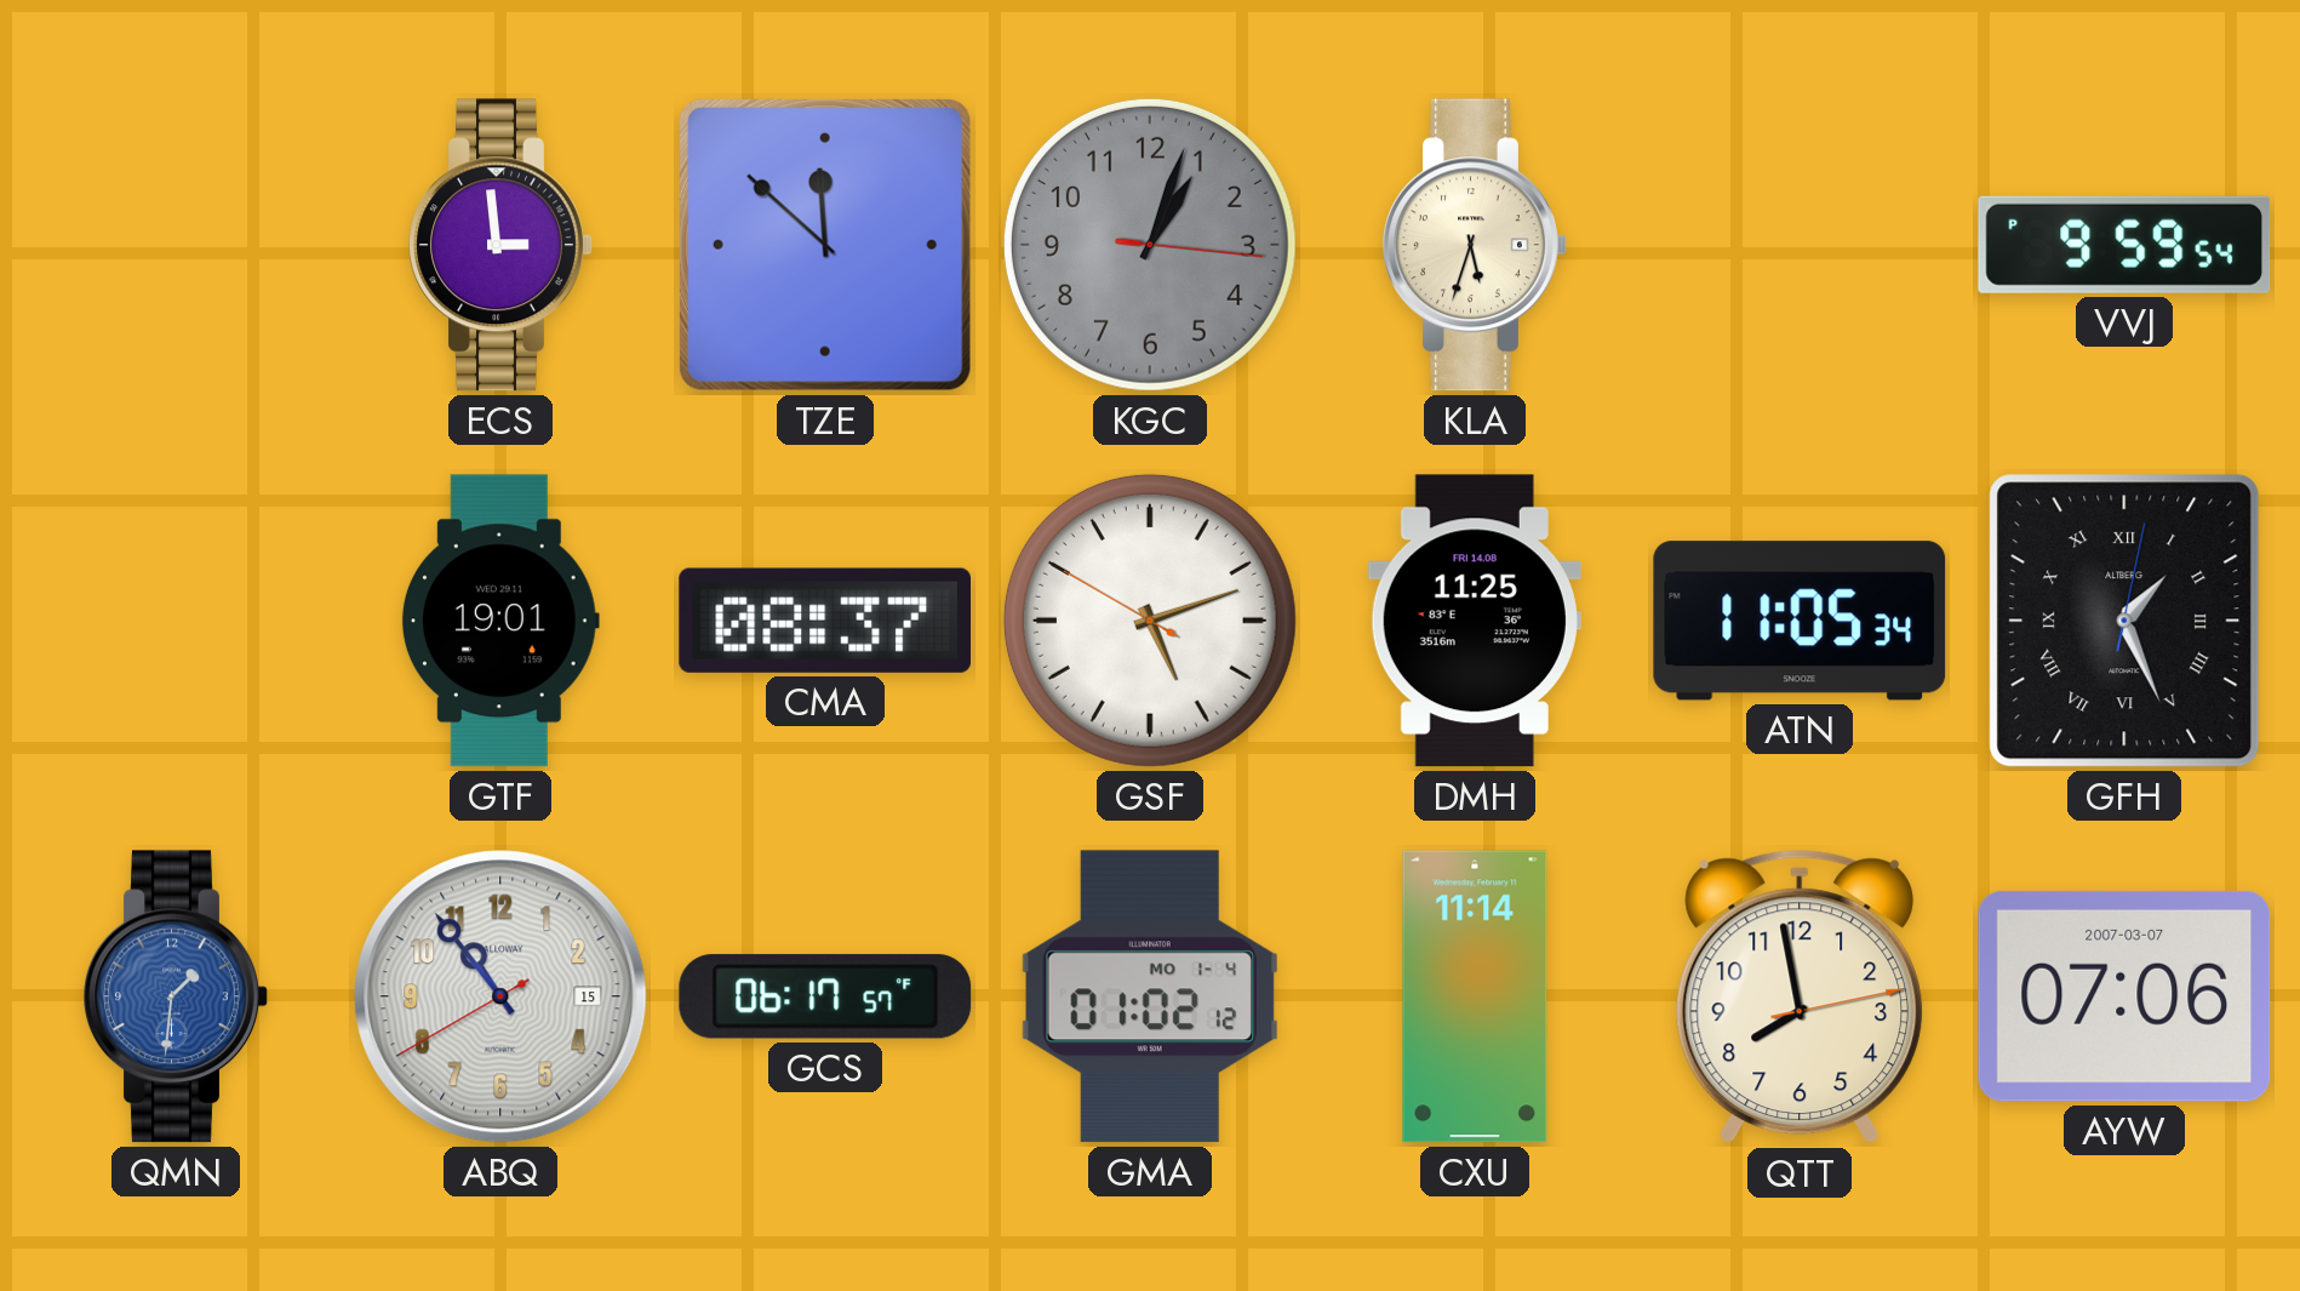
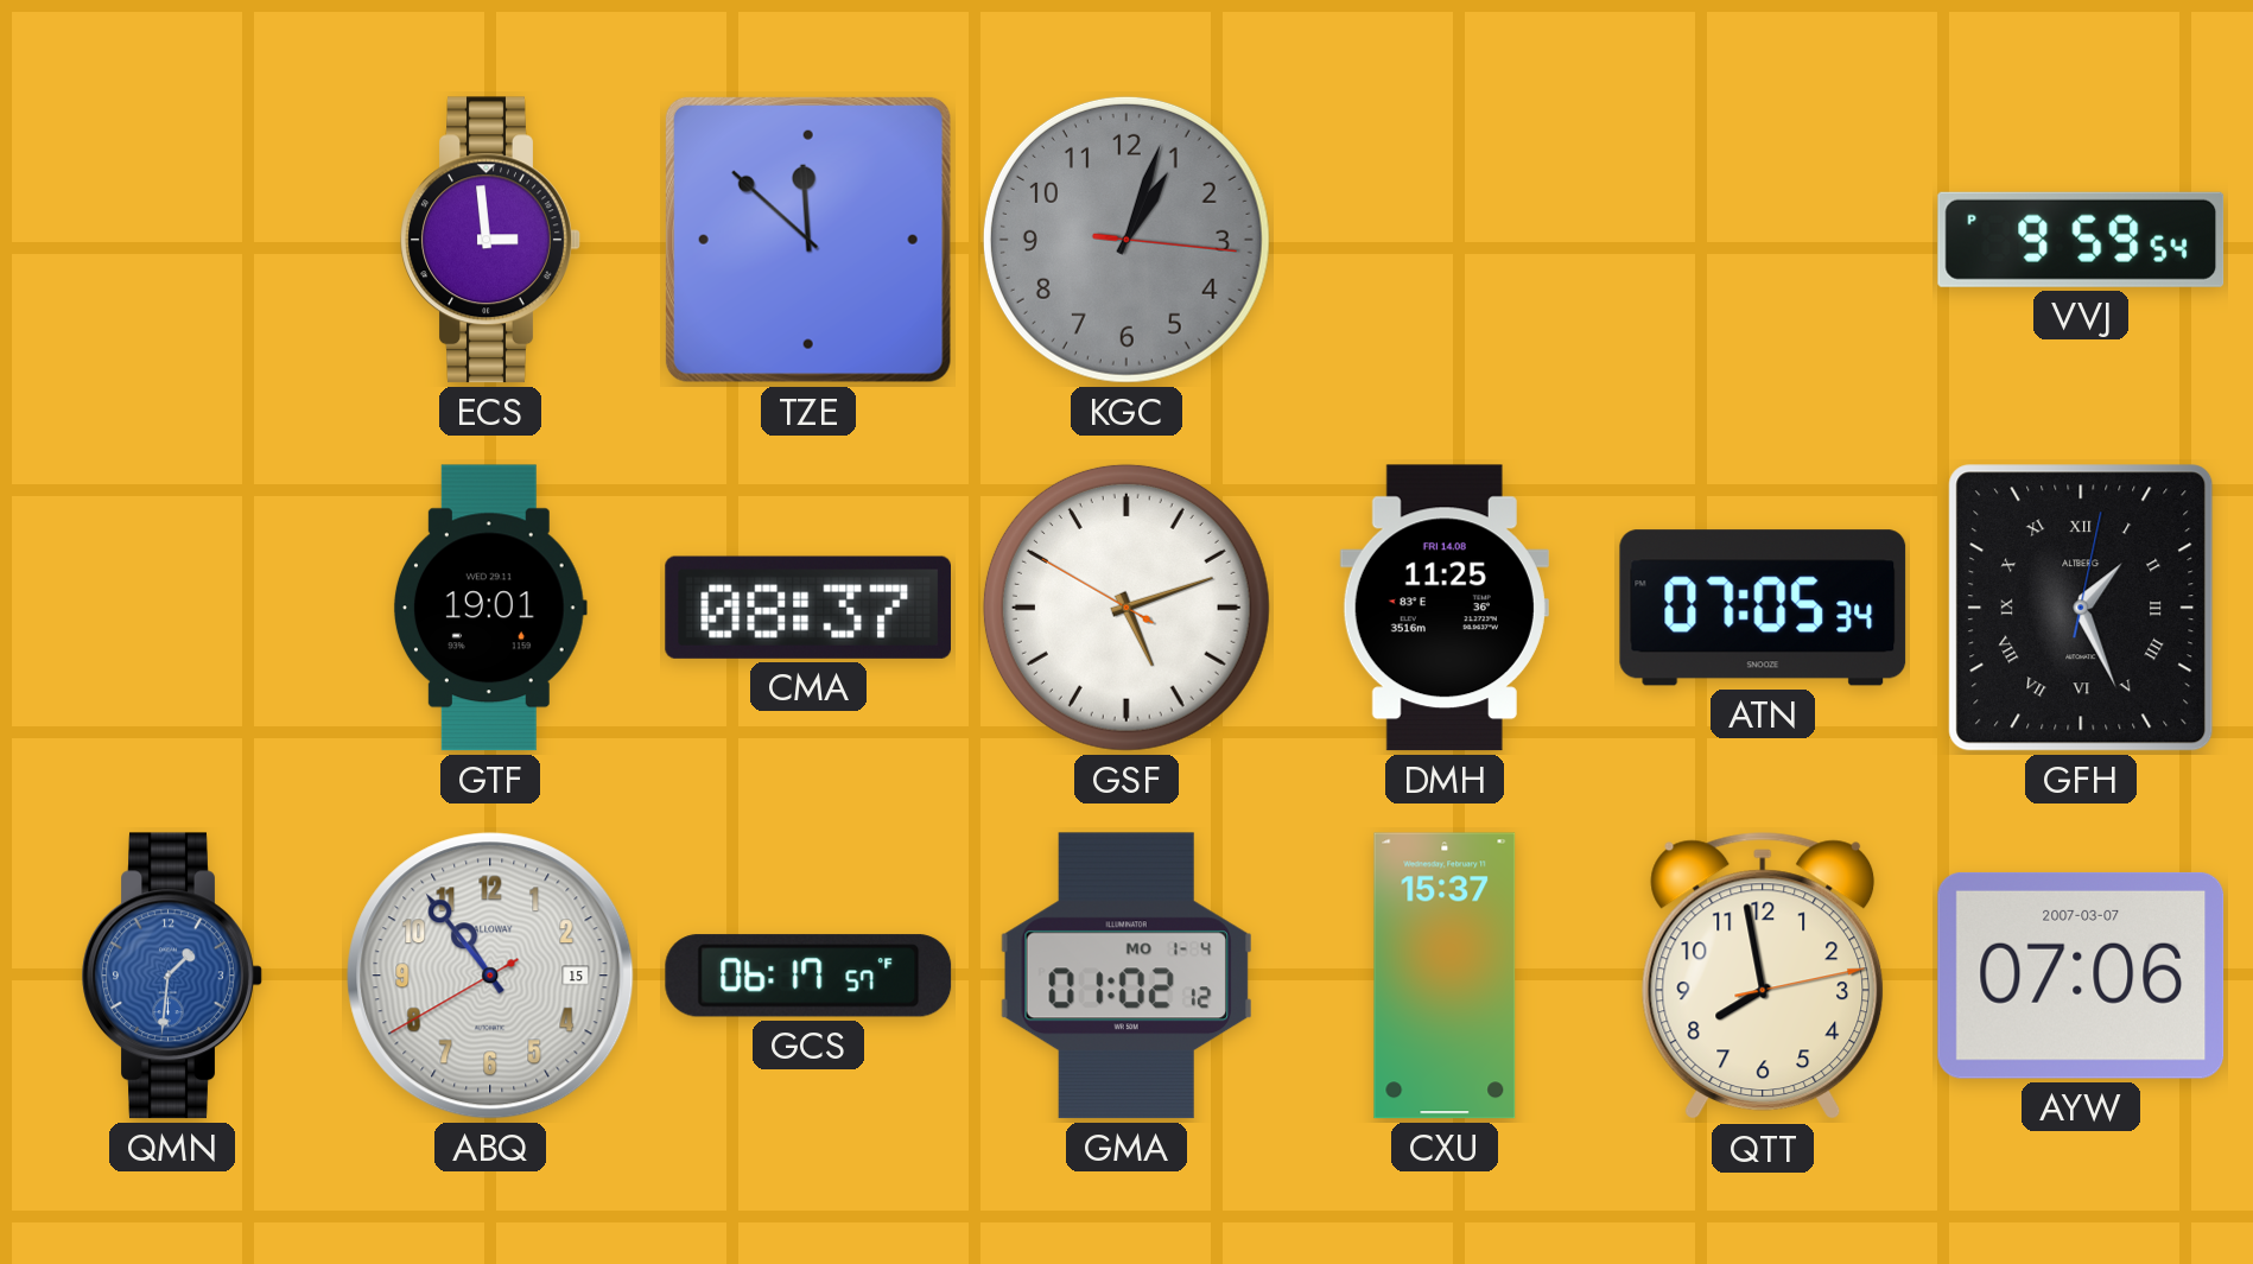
KLA: 5:33 -> none
ATN: 11:05 -> 07:05
CXU: 11:14 -> 15:37
